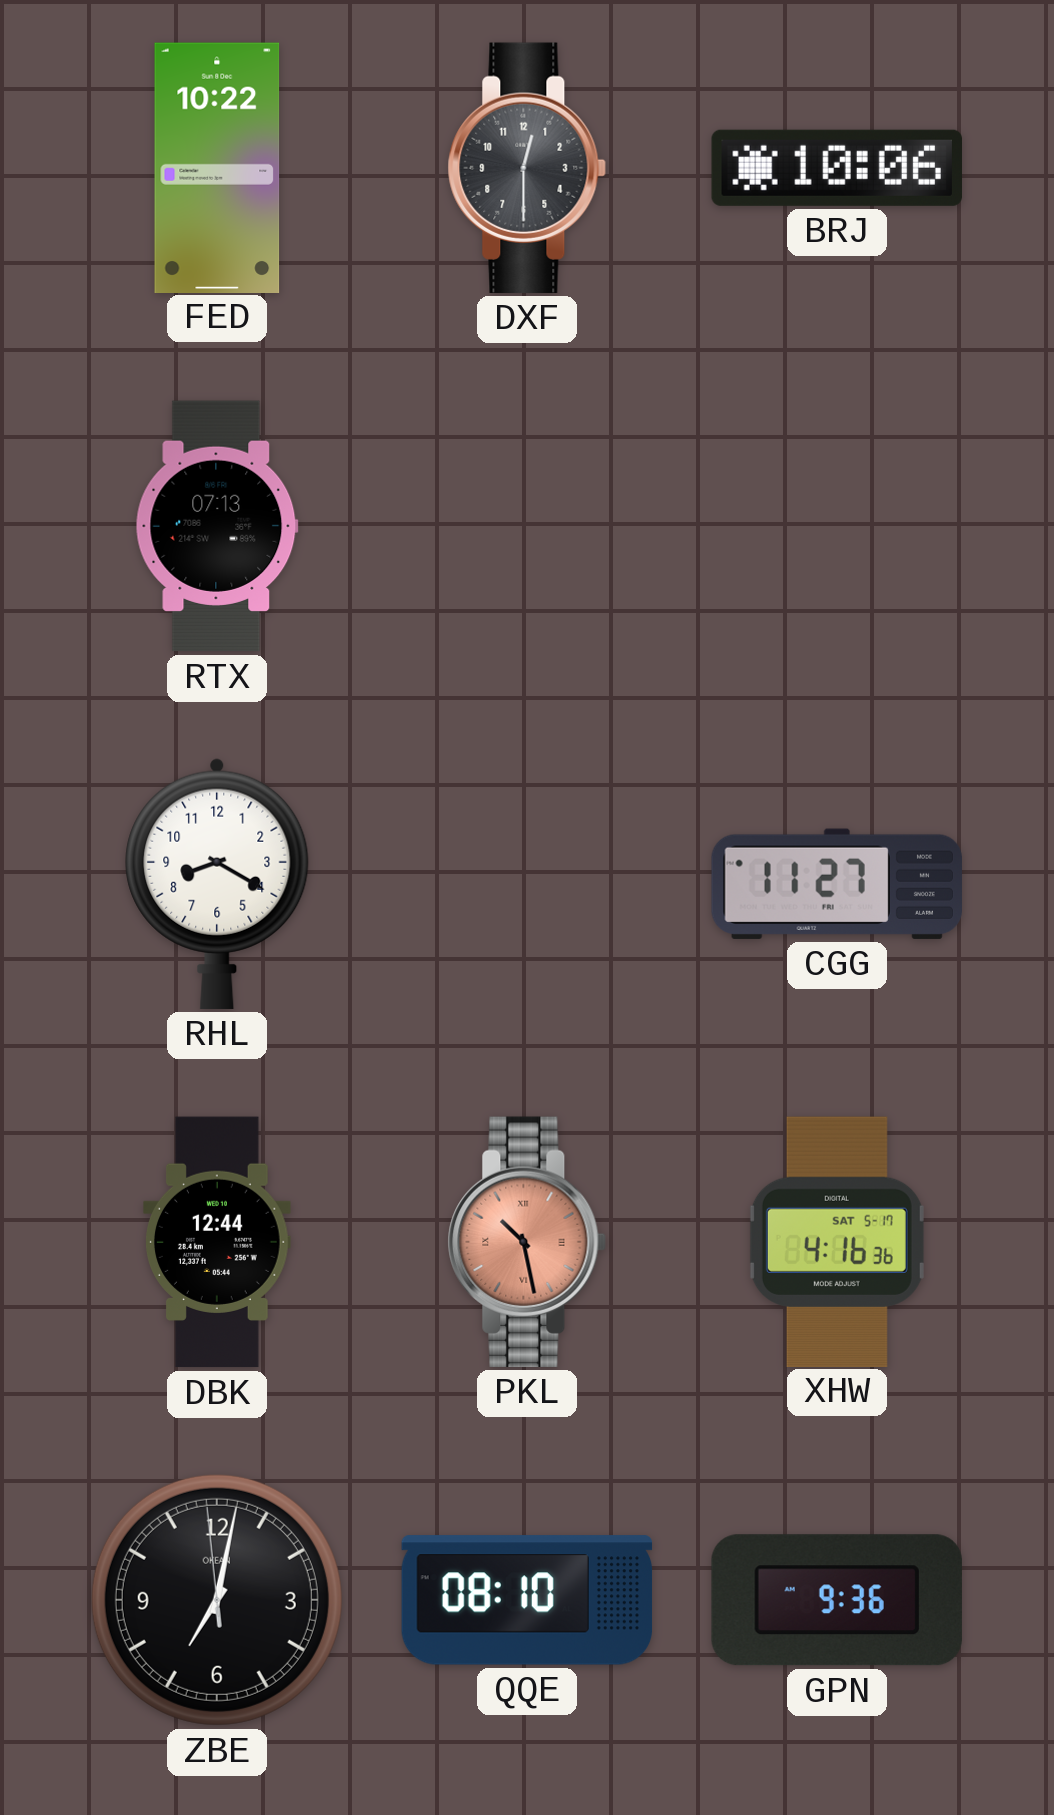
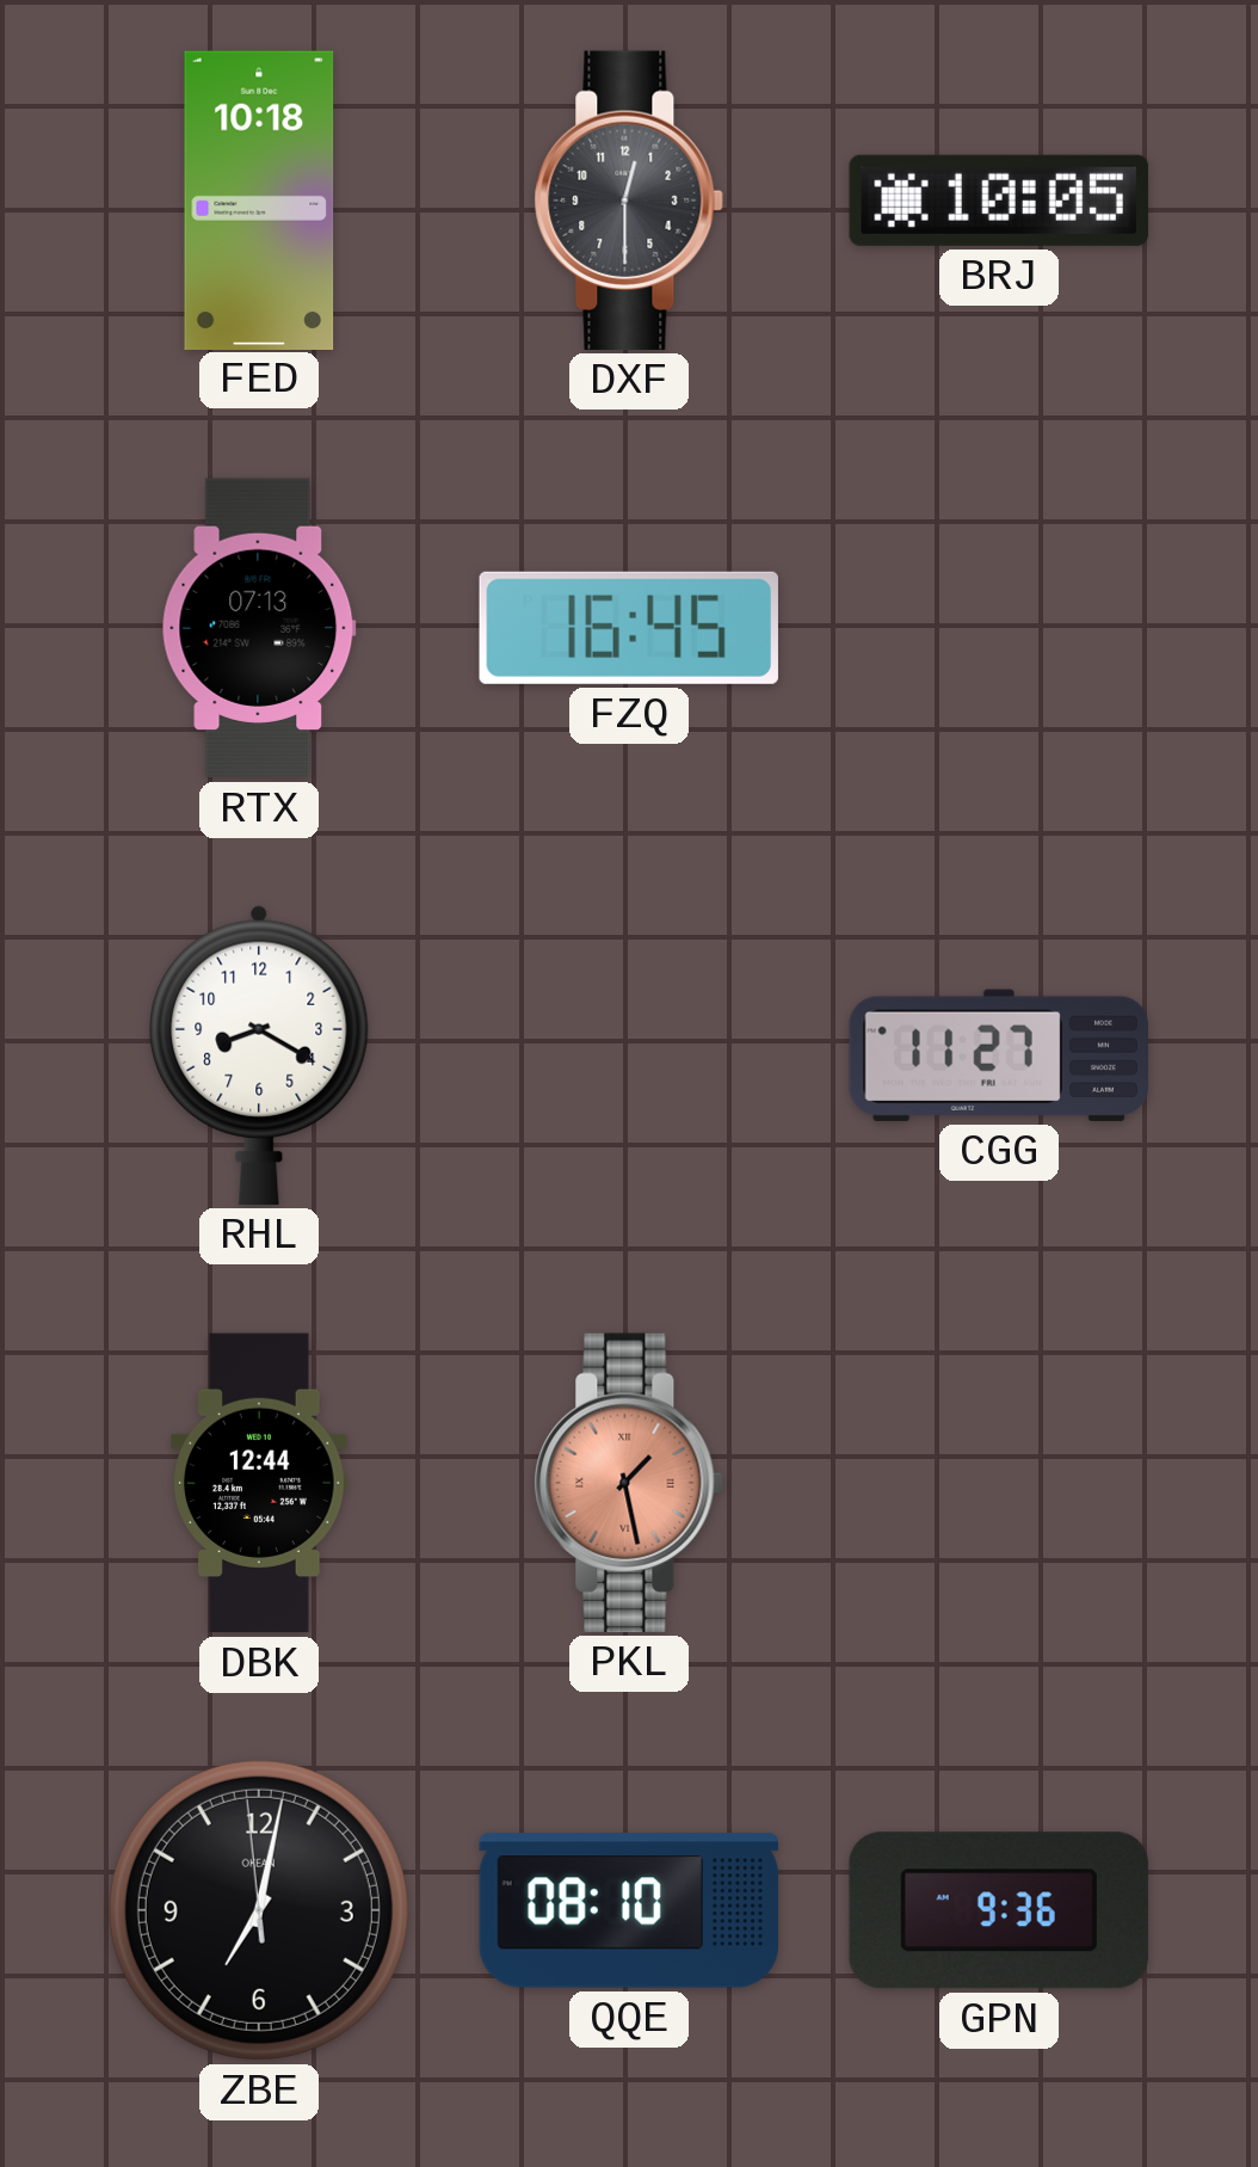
FED: 10:22 -> 10:18
BRJ: 10:06 -> 10:05
FZQ: none -> 16:45
PKL: 10:28 -> 1:28
XHW: 4:16 -> none
